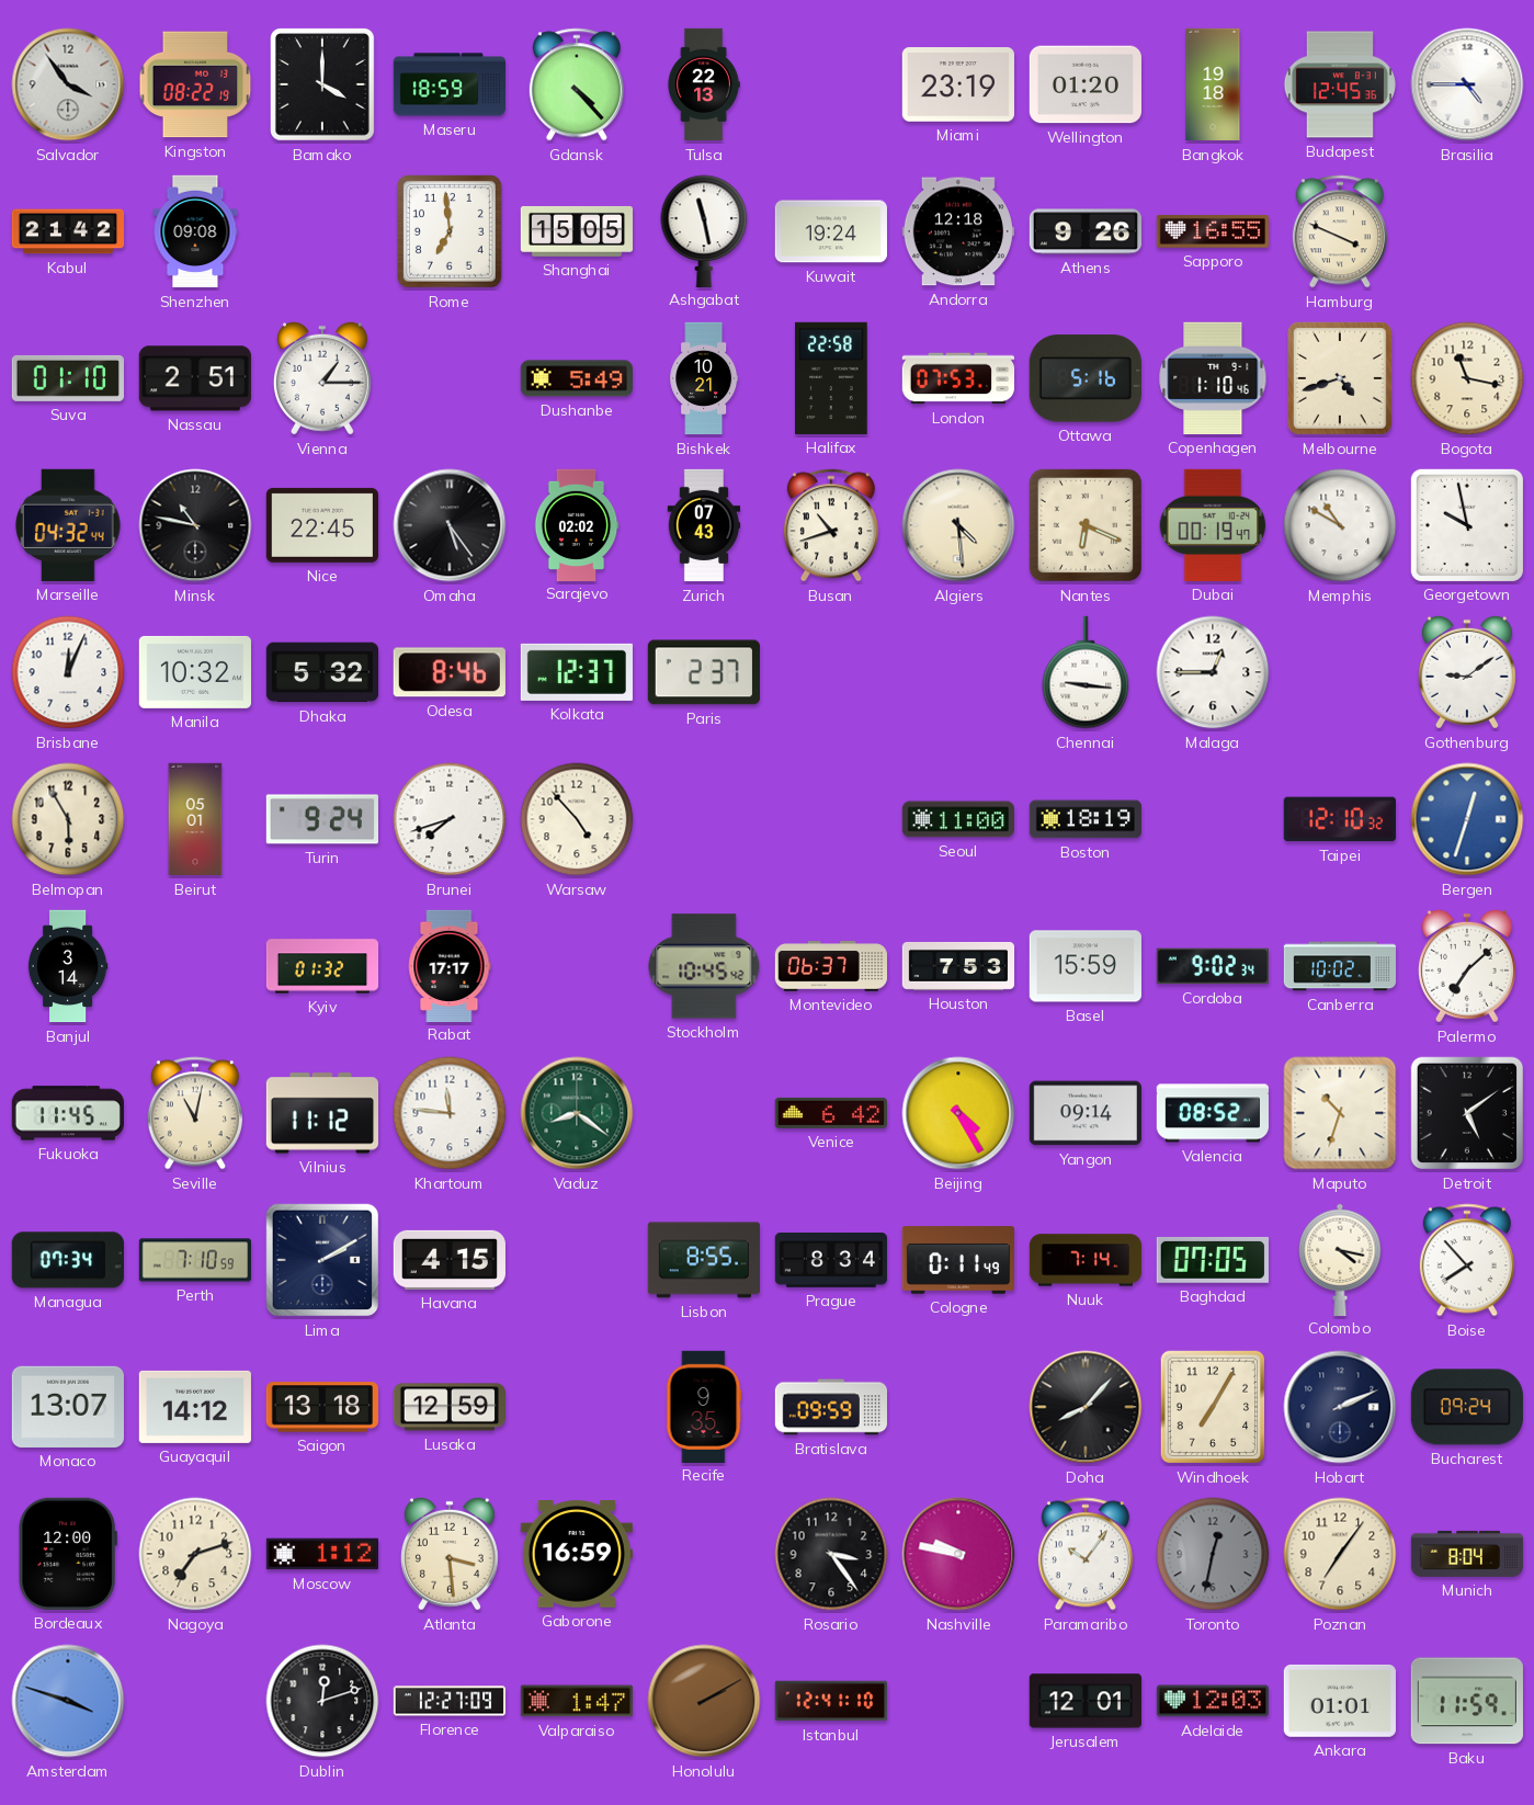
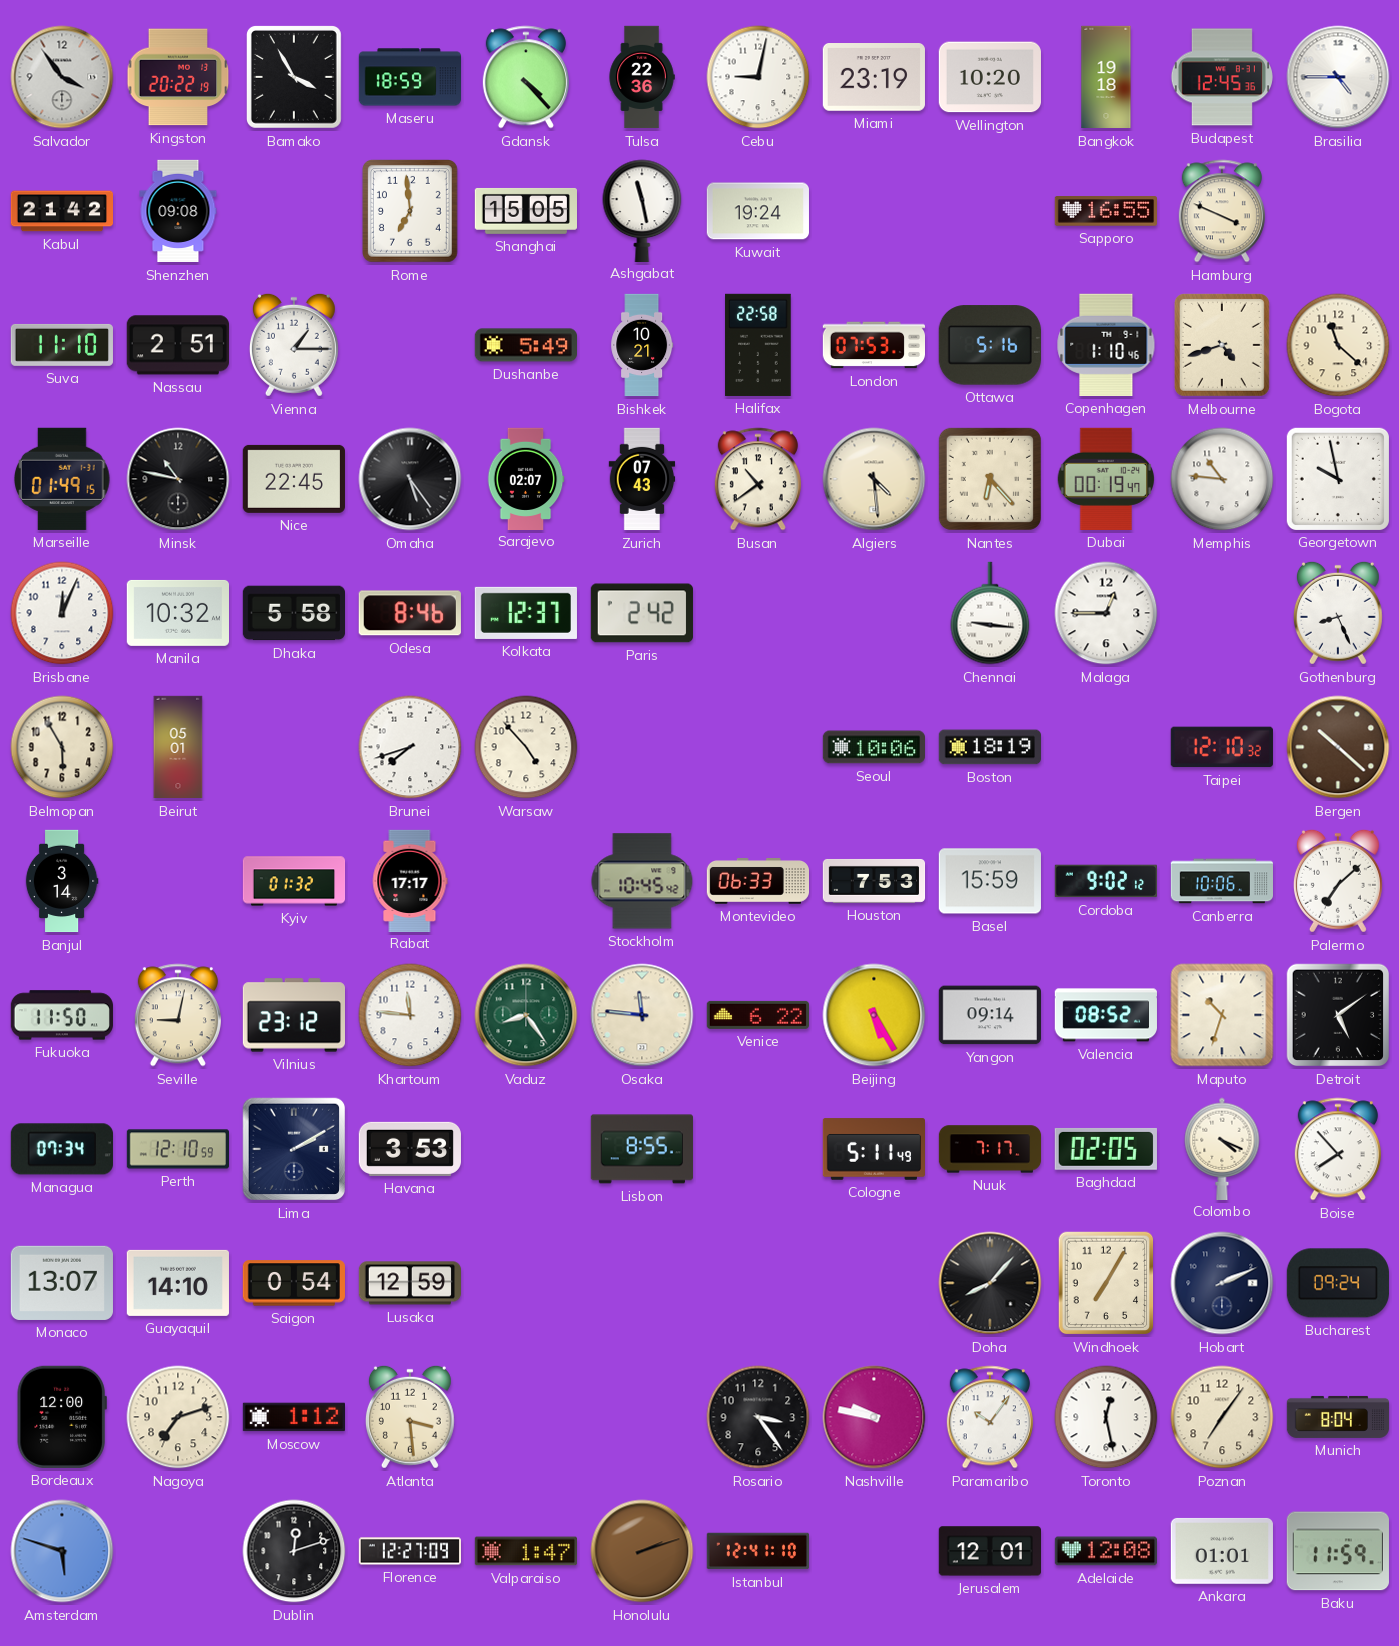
Kingston: 08:22 -> 20:22
Bamako: 4:00 -> 3:55
Tulsa: 22:13 -> 22:36
Cebu: none -> 9:02
Wellington: 01:20 -> 10:20
Andorra: 12:18 -> none
Athens: 9:26 -> none
Suva: 01:10 -> 11:10
Bogota: 11:17 -> 11:22
Marseille: 04:32 -> 01:49
Sarajevo: 02:02 -> 02:07
Busan: 10:42 -> 10:39
Nantes: 6:19 -> 6:23
Memphis: 10:50 -> 10:46
Dhaka: 5:32 -> 5:58
Paris: 2:37 -> 2:42
Gothenburg: 9:09 -> 8:26
Turin: 9:24 -> none
Seoul: 11:00 -> 10:06
Bergen: 12:33 -> 10:22
Bergen dial: blue -> brown
Montevideo: 06:37 -> 06:33
Cordoba: 9:02:34 -> 9:02:12
Canberra: 10:02 -> 10:06
Fukuoka: 11:45 -> 11:50
Seville: 11:02 -> 9:02
Vilnius: 11:12 -> 23:12
Vaduz: 8:21 -> 8:24
Osaka: none -> 11:46
Venice: 6:42 -> 6:22
Beijing: 4:25 -> 5:25
Perth: 7:10 -> 12:10
Havana: 4:15 -> 3:53
Prague: 8:34 -> none
Cologne: 0:11 -> 5:11
Nuuk: 7:14 -> 7:17
Baghdad: 07:05 -> 02:05
Colombo: 4:17 -> 4:19
Guayaquil: 14:12 -> 14:10
Saigon: 13:18 -> 0:54
Recife: 9:35 -> none
Bratislava: 09:59 -> none
Gaborone: 16:59 -> none
Toronto: 12:32 -> 12:28
Toronto dial: grey -> white
Amsterdam: 3:48 -> 5:48
Honolulu: 2:10 -> 2:12
Adelaide: 12:03 -> 12:08
